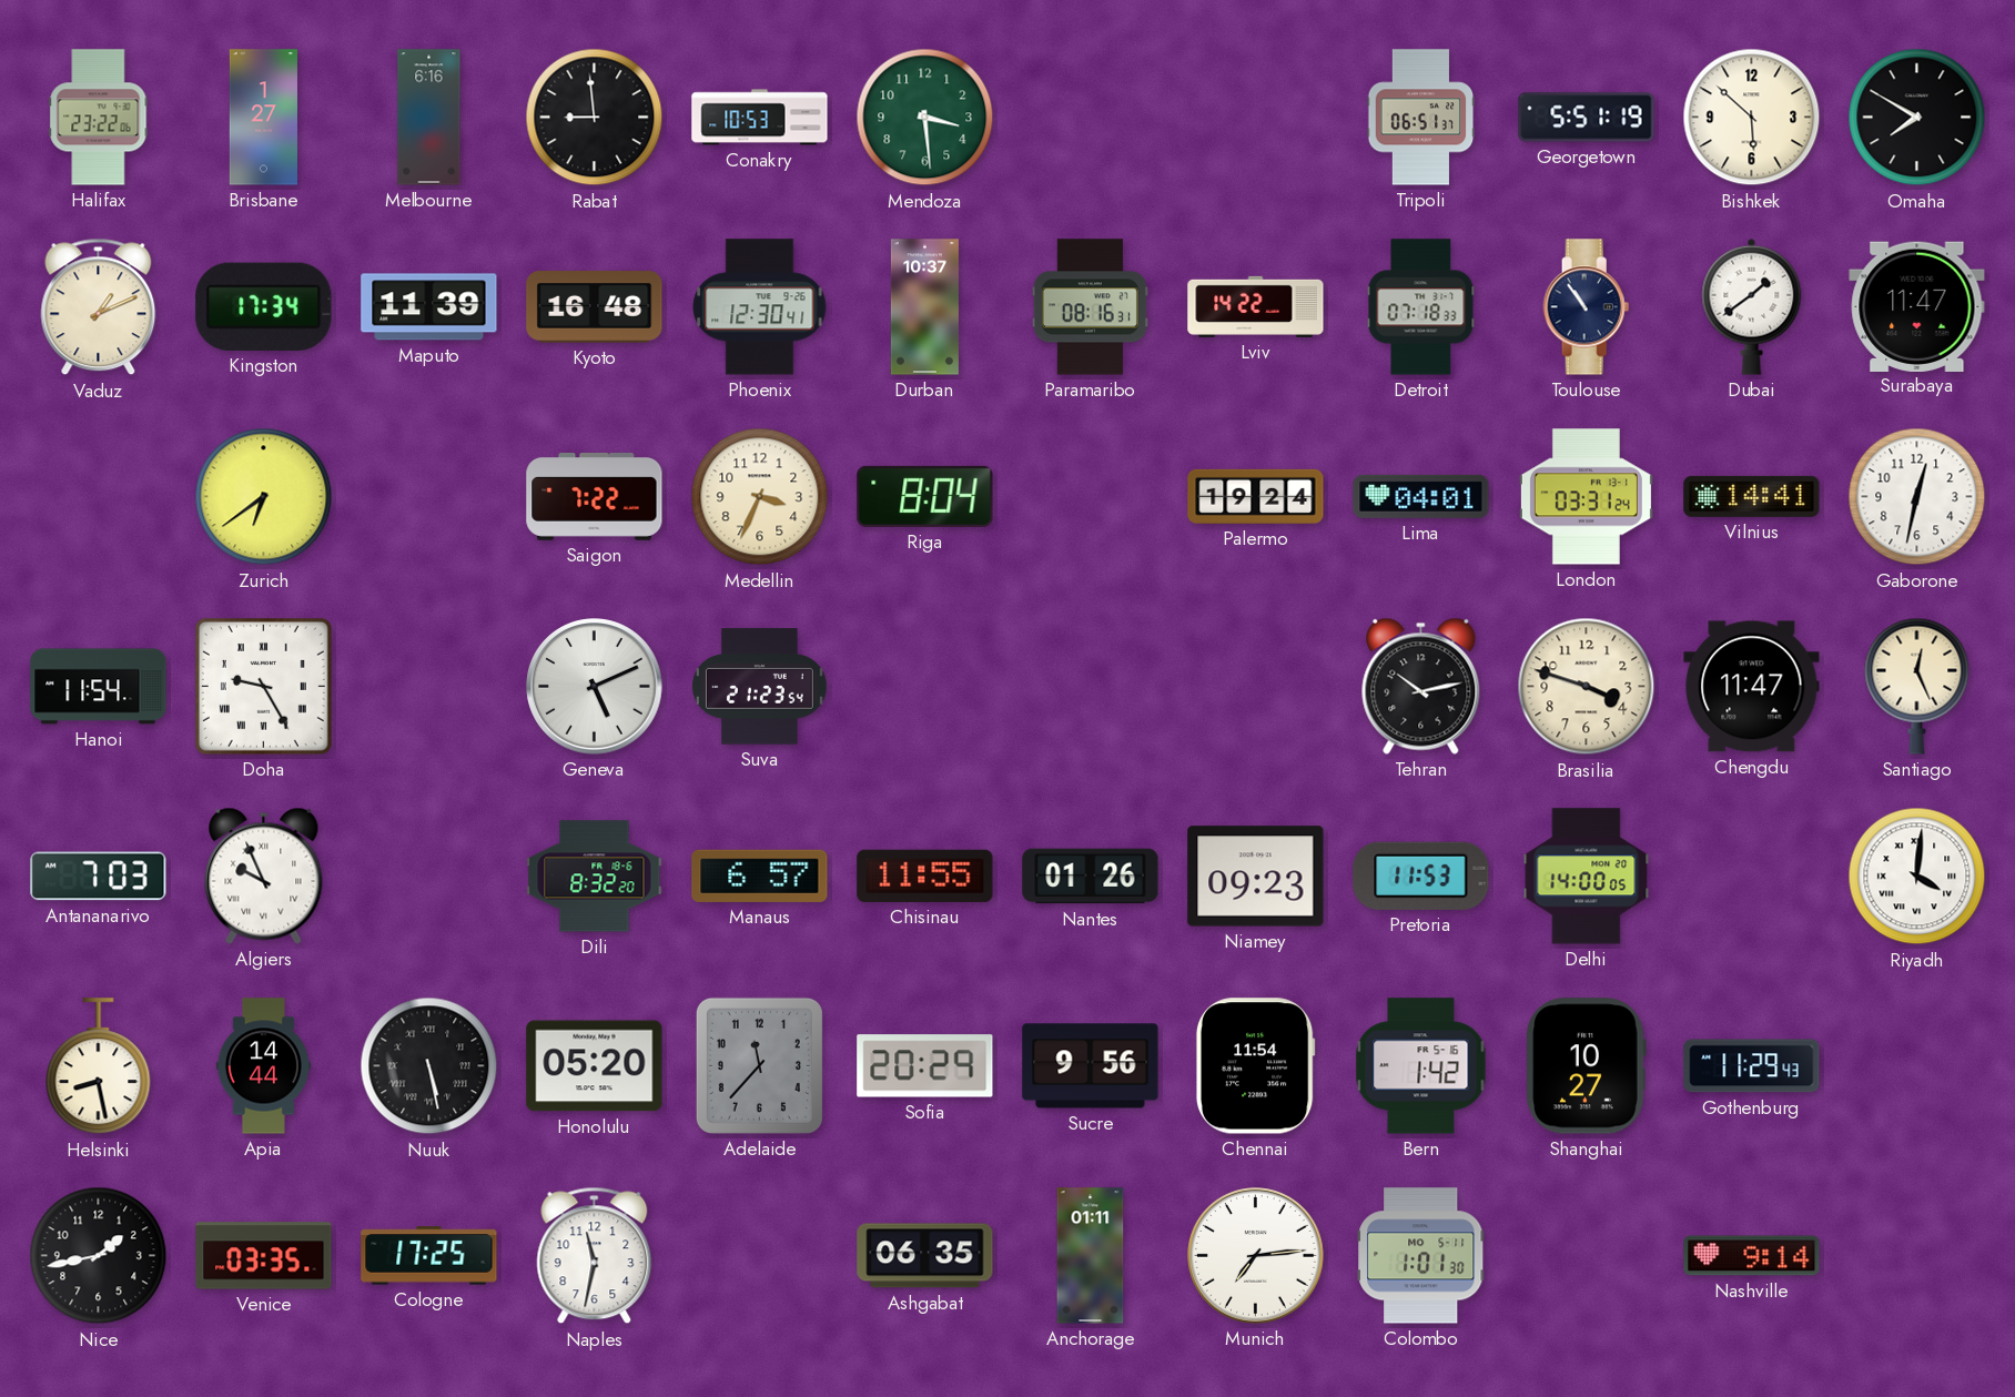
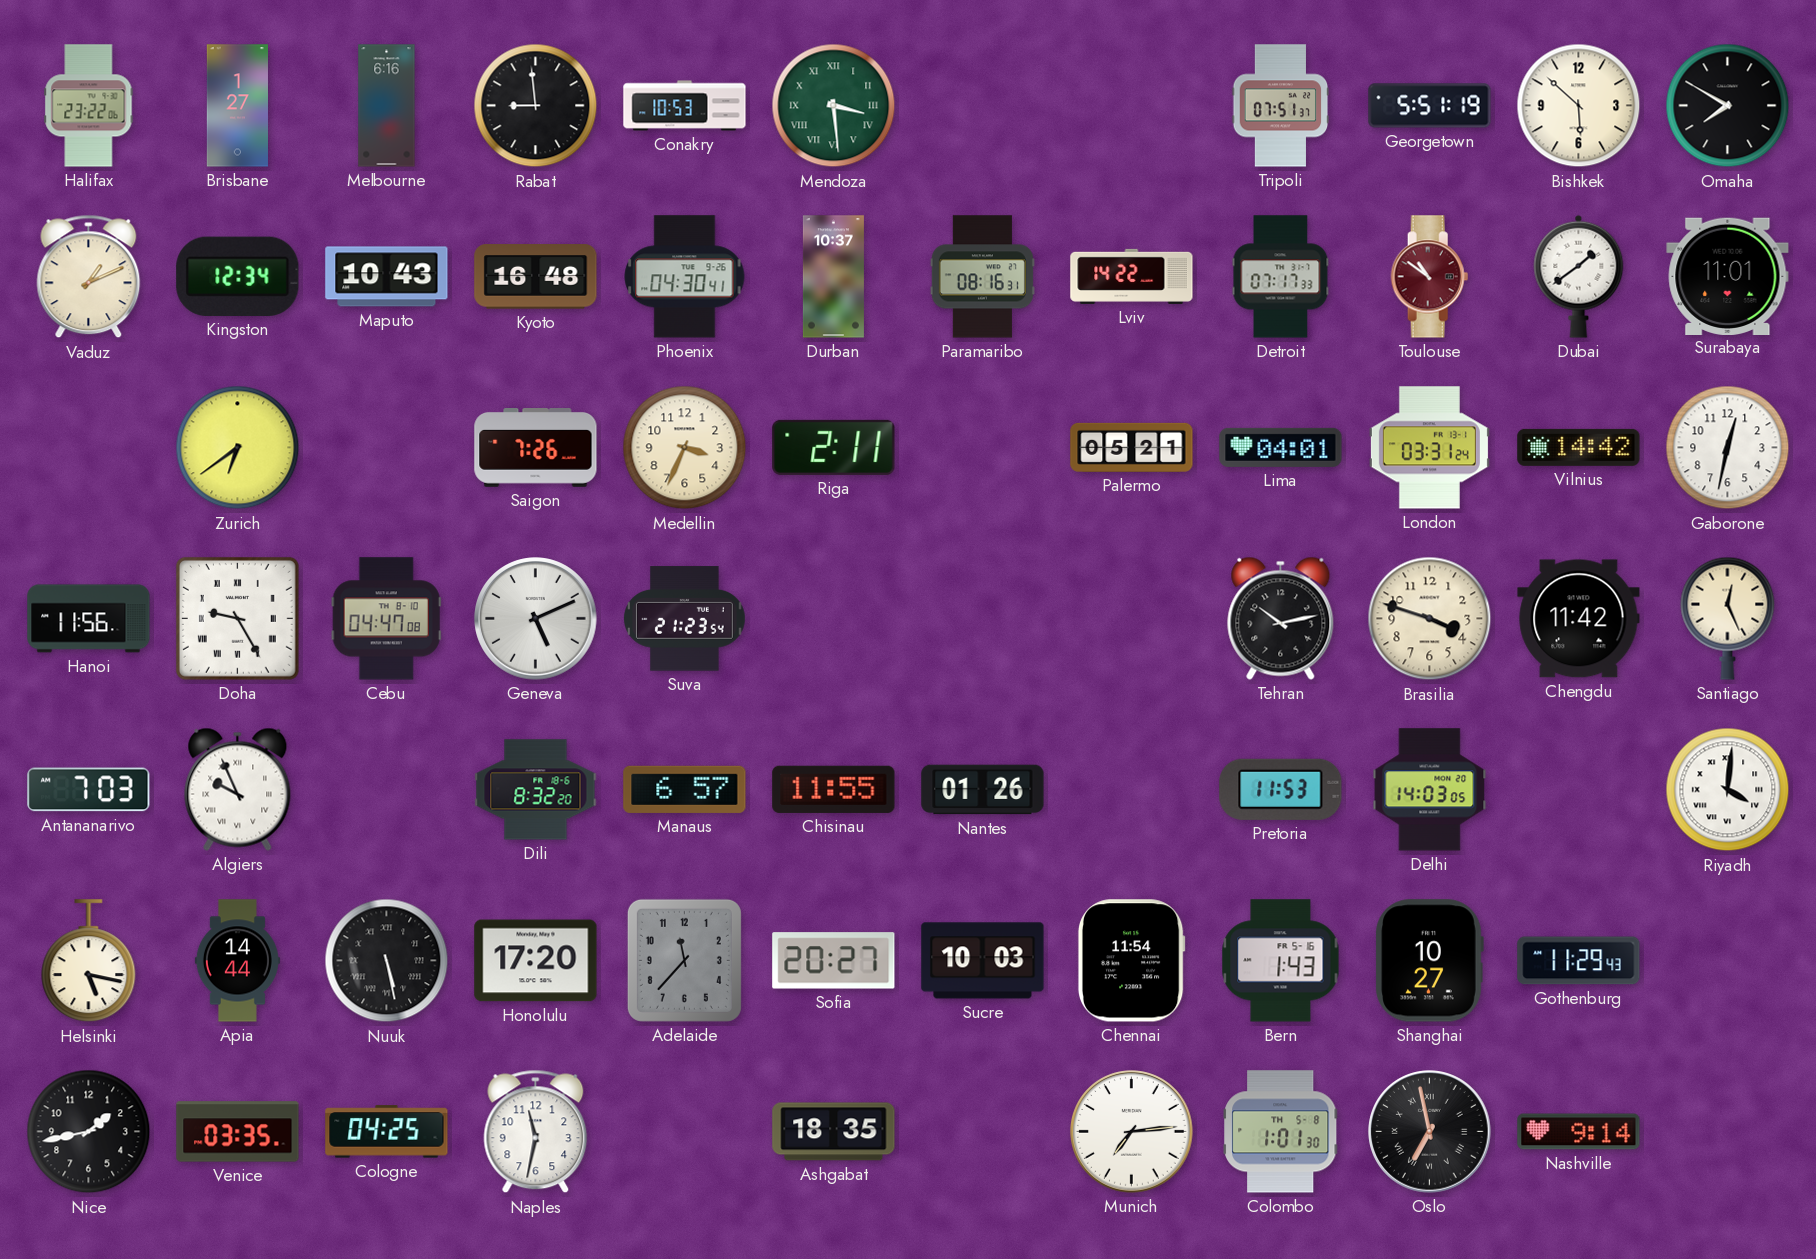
Mendoza numerals: Arabic -> Roman
Tripoli: 06:51 -> 07:51
Kingston: 17:34 -> 12:34
Maputo: 11:39 -> 10:43
Phoenix: 12:30 -> 04:30
Detroit: 07:18 -> 07:17
Toulouse: 10:54 -> 10:51
Toulouse dial: navy -> burgundy
Surabaya: 11:47 -> 11:01
Saigon: 7:22 -> 7:26
Riga: 8:04 -> 2:11
Palermo: 19:24 -> 05:21
Vilnius: 14:41 -> 14:42
Hanoi: 11:54 -> 11:56
Cebu: none -> 04:47
Chengdu: 11:47 -> 11:42
Niamey: 09:23 -> none
Delhi: 14:00 -> 14:03
Helsinki: 8:28 -> 5:17
Honolulu: 05:20 -> 17:20
Sofia: 20:29 -> 20:27
Sucre: 9:56 -> 10:03
Bern: 1:42 -> 1:43
Cologne: 17:25 -> 04:25
Ashgabat: 06:35 -> 18:35
Anchorage: 01:11 -> none
Colombo date: MO 5-11 -> TH 5-8
Oslo: none -> 6:58
